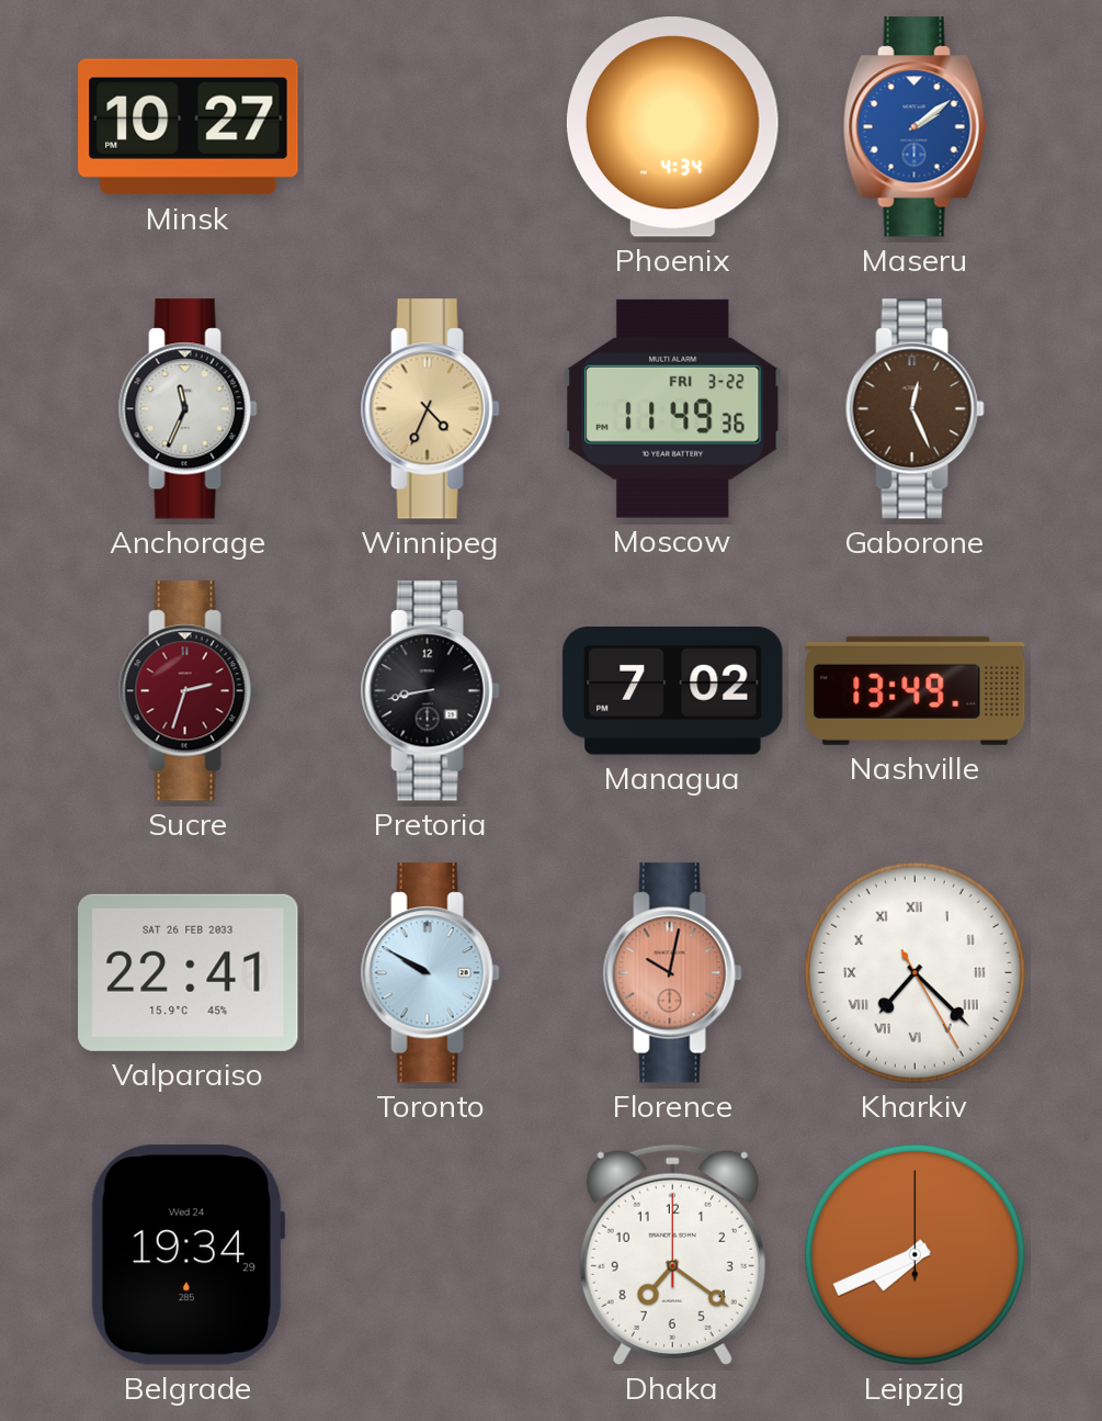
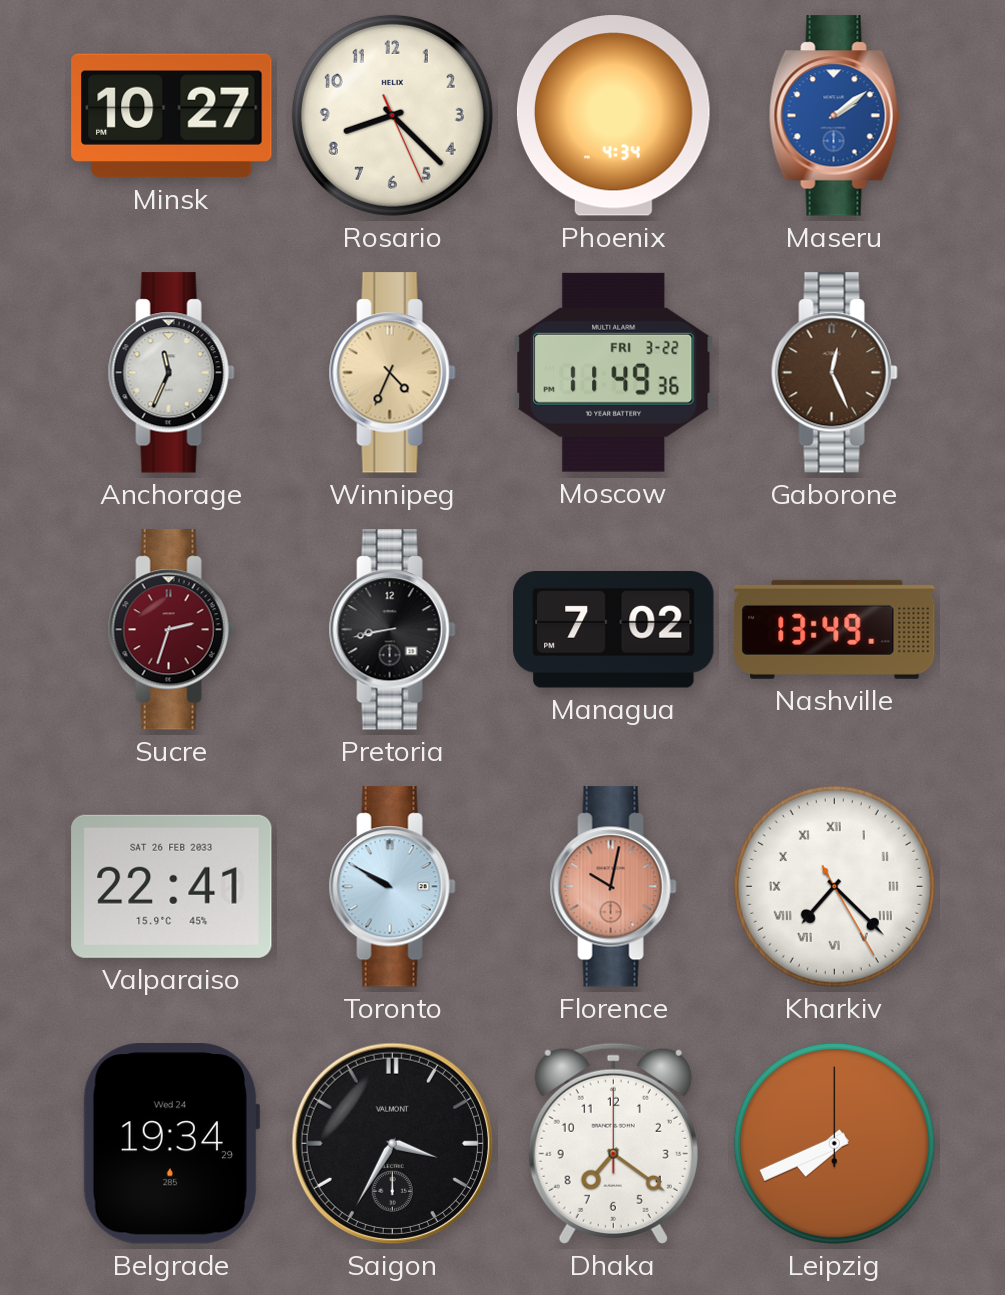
Rosario: none -> 8:22
Saigon: none -> 3:35
